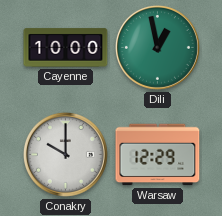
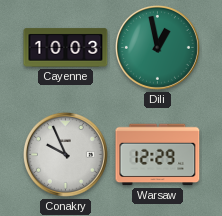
Cayenne: 10:00 -> 10:03
Conakry: 10:00 -> 9:56
